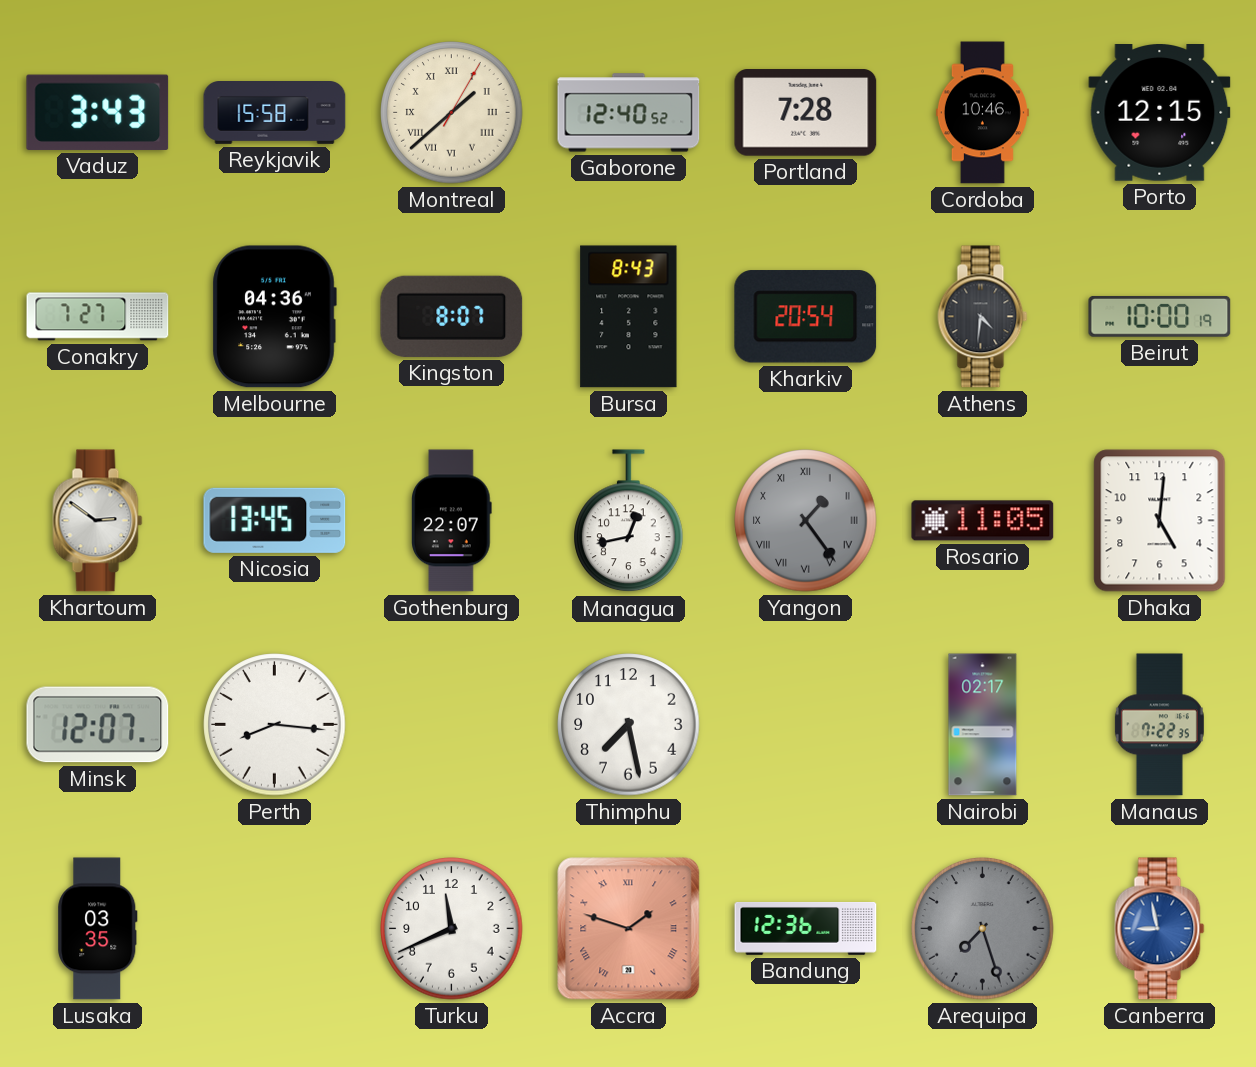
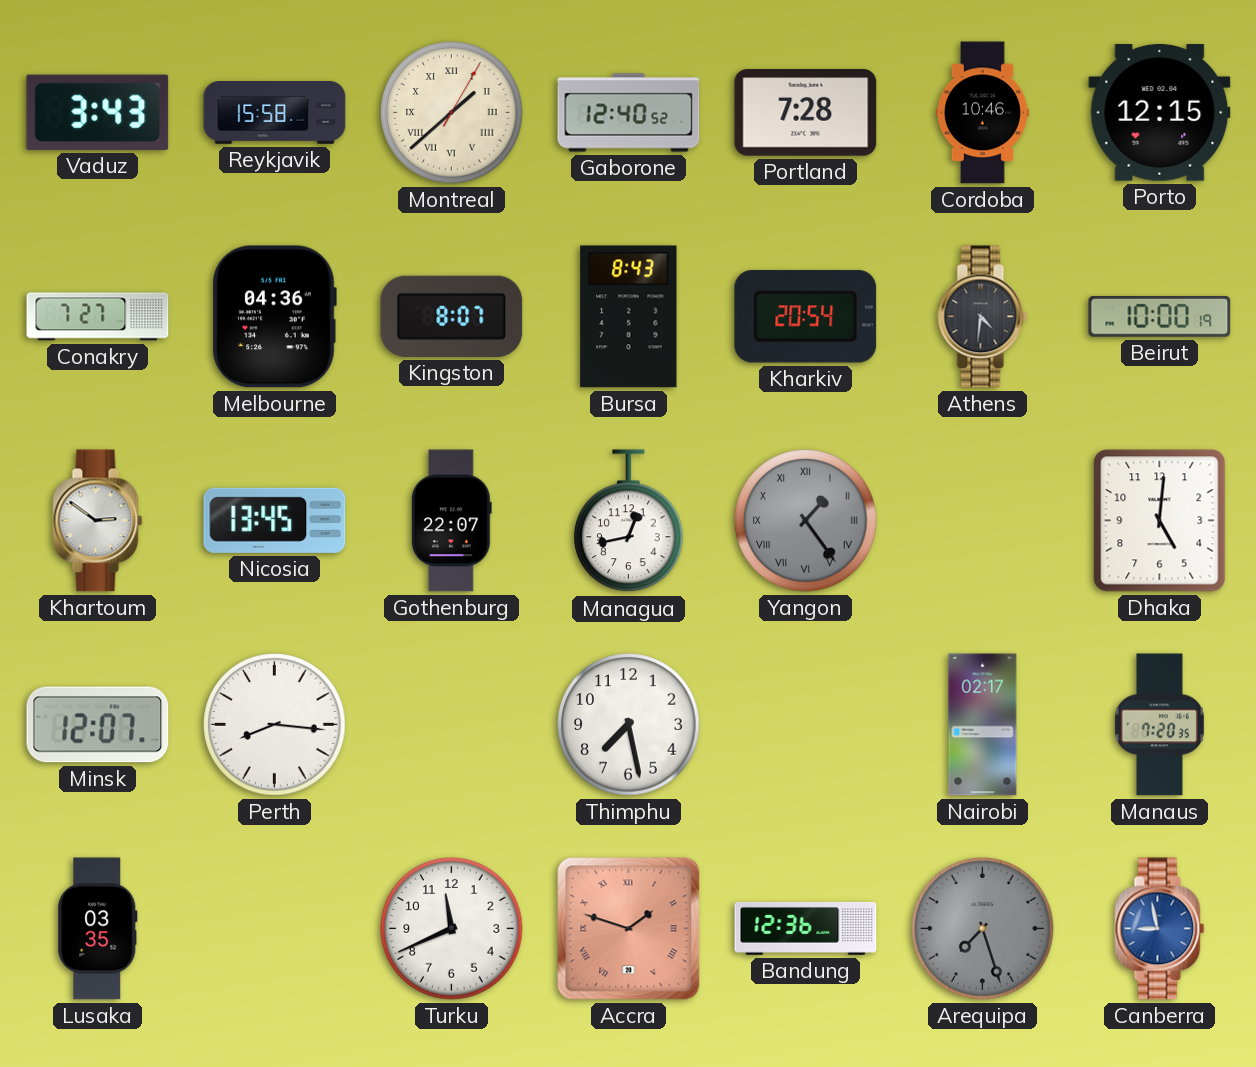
Rosario: 11:05 -> none
Manaus: 7:22 -> 7:20
